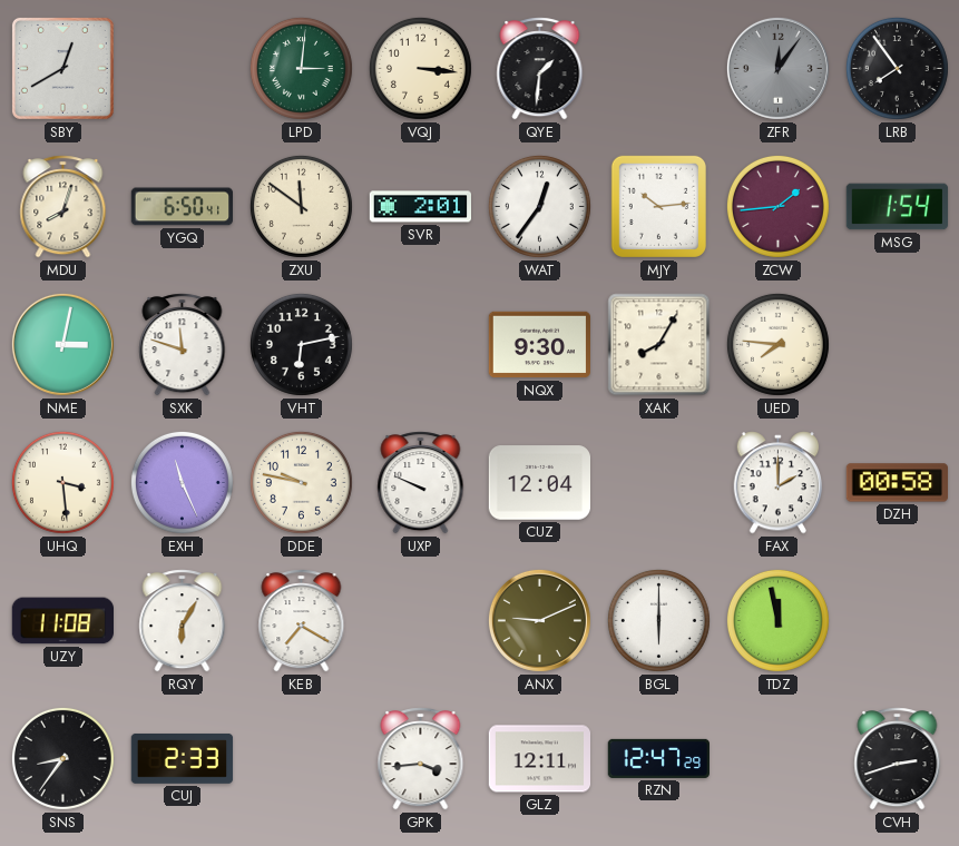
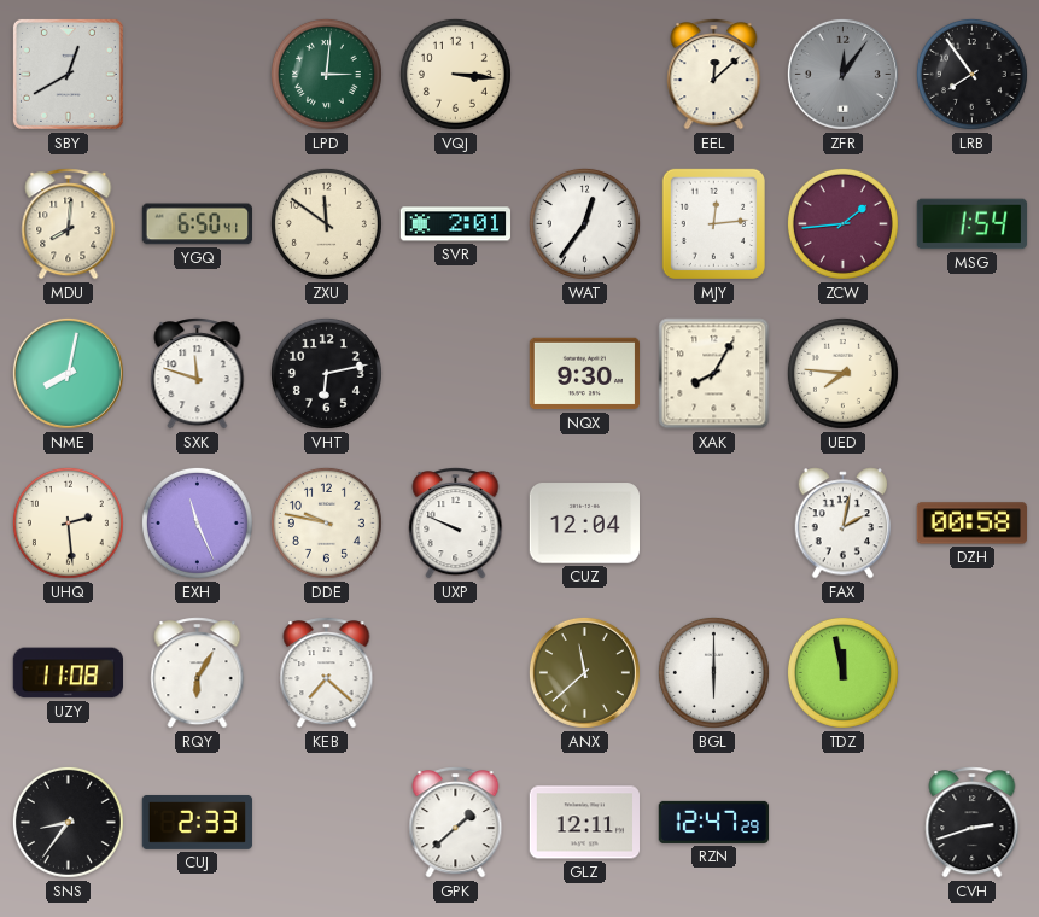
QYE: 1:31 -> none
EEL: none -> 12:08
MDU: 8:03 -> 8:01
MJY: 10:14 -> 12:14
NME: 3:02 -> 8:02
UHQ: 3:29 -> 2:29
FAX: 2:00 -> 2:02
KEB: 7:20 -> 7:22
ANX: 9:11 -> 11:38
GPK: 3:44 -> 1:38
